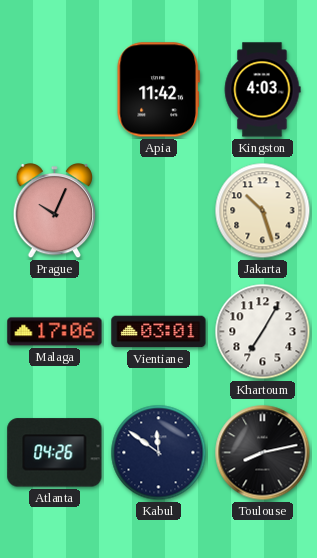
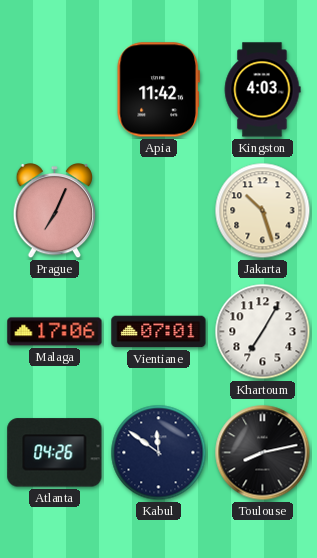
Prague: 10:04 -> 7:04
Vientiane: 03:01 -> 07:01
